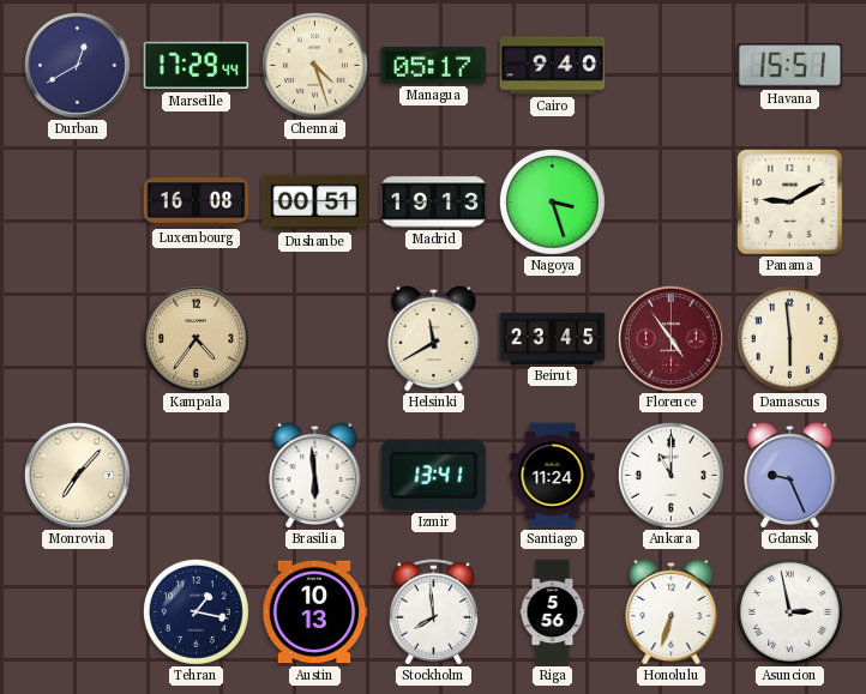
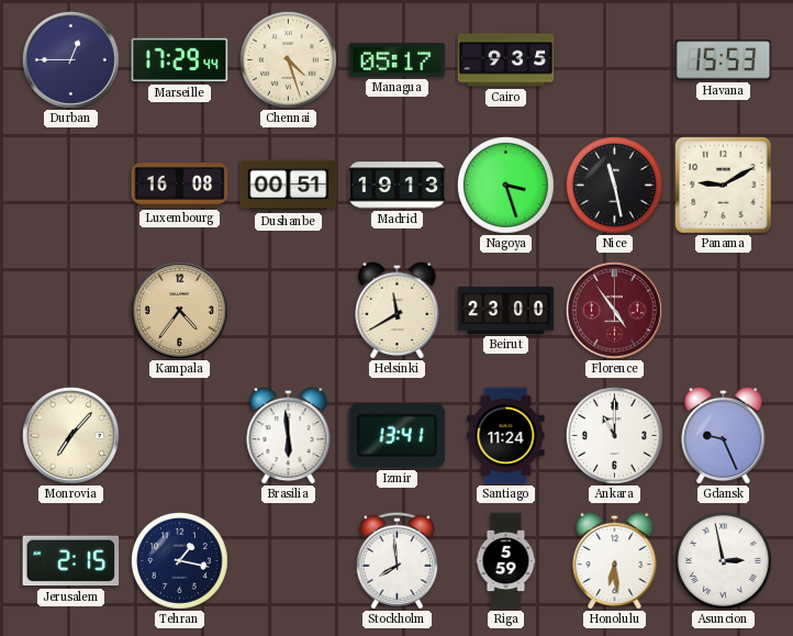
Durban: 12:40 -> 12:45
Cairo: 9:40 -> 9:35
Havana: 15:51 -> 15:53
Nice: none -> 11:28
Beirut: 23:45 -> 23:00
Damascus: 5:59 -> none
Jerusalem: none -> 2:15
Austin: 10:13 -> none
Riga: 5:56 -> 5:59
Honolulu: 6:33 -> 6:29
